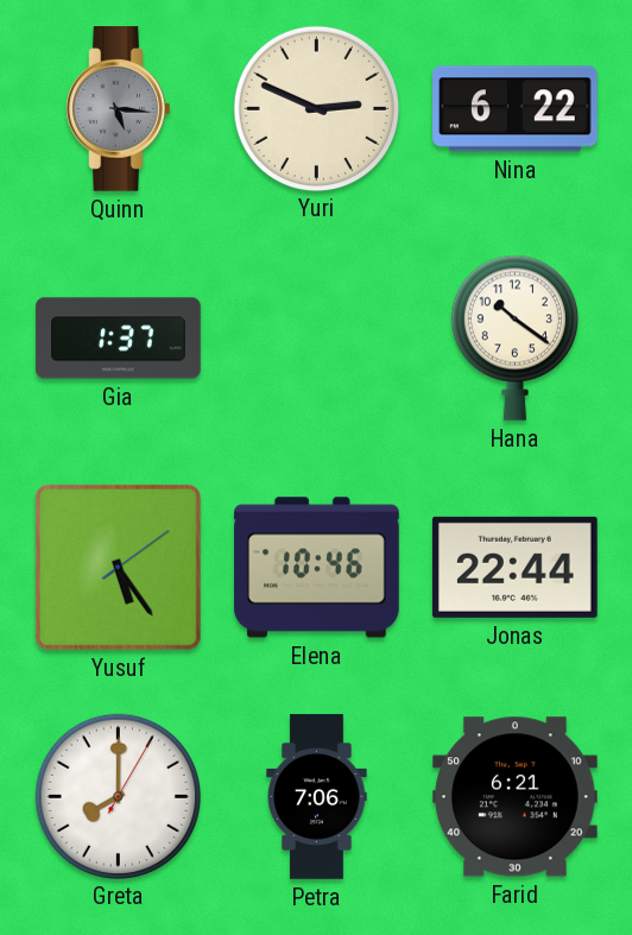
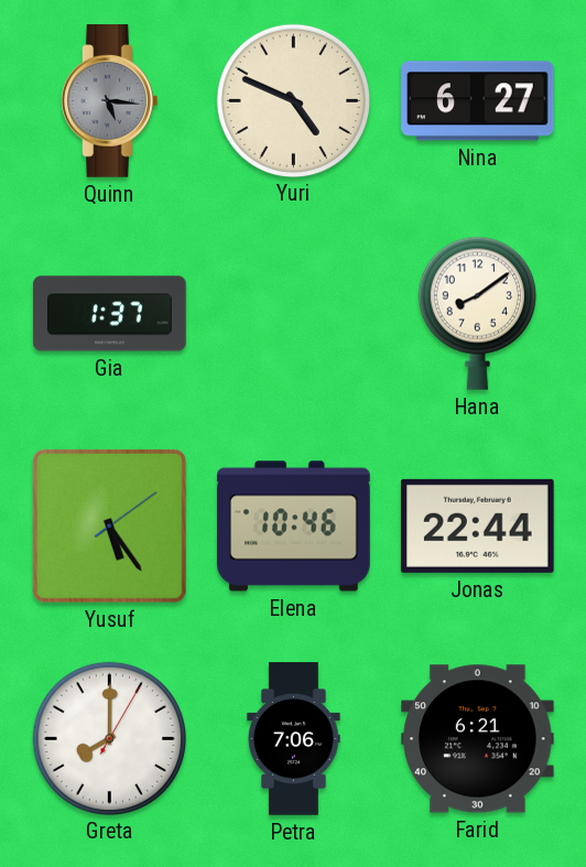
Yuri: 2:49 -> 4:49
Nina: 6:22 -> 6:27
Hana: 10:21 -> 8:09
